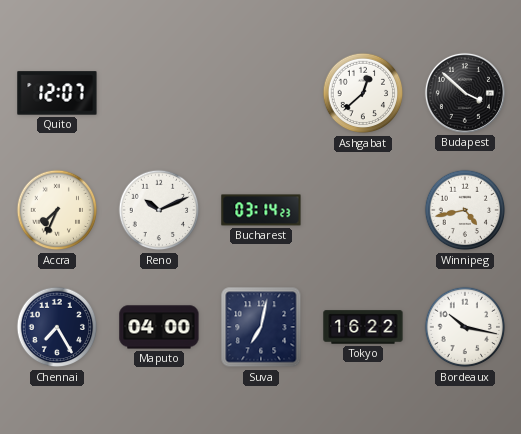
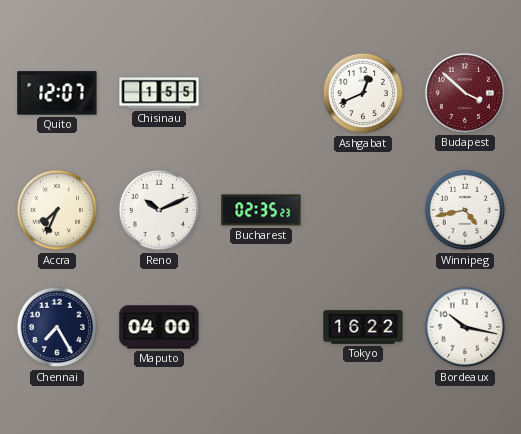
Chisinau: none -> 1:55
Ashgabat: 12:38 -> 12:41
Budapest dial: black -> burgundy
Bucharest: 03:14 -> 02:35
Suva: 7:02 -> none
